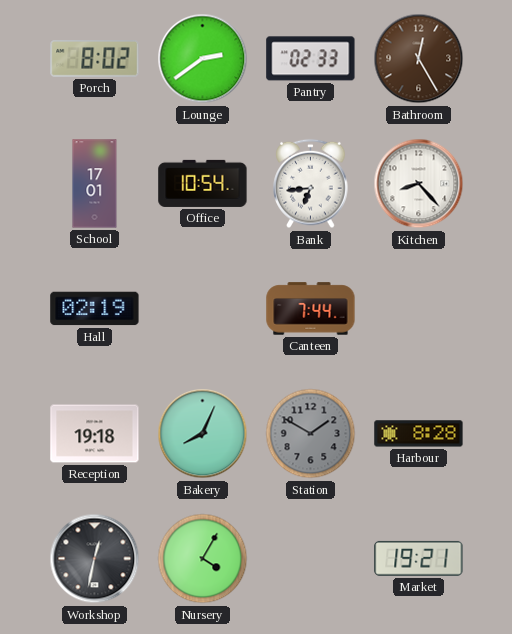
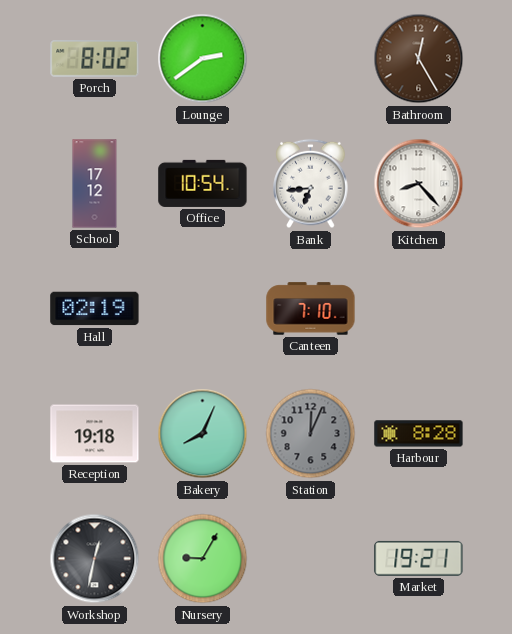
Pantry: 02:33 -> none
School: 17:01 -> 17:12
Canteen: 7:44 -> 7:10
Station: 1:50 -> 12:04
Nursery: 4:05 -> 9:05
